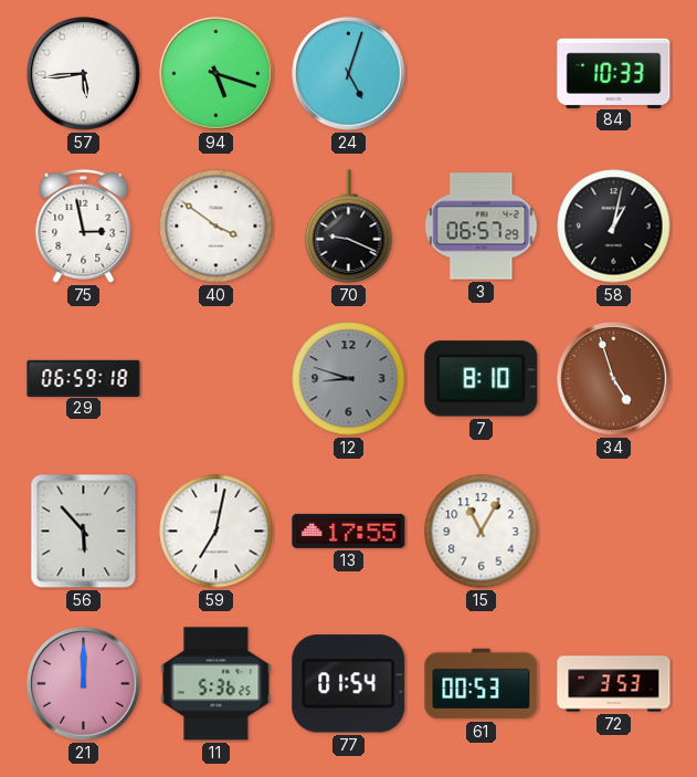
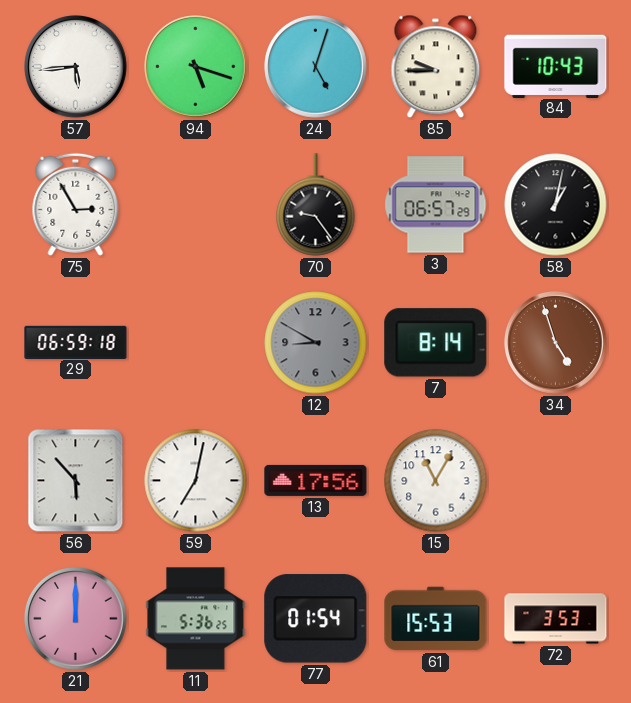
85: none -> 9:45
84: 10:33 -> 10:43
75: 2:58 -> 2:55
40: 3:51 -> none
70: 9:19 -> 9:24
12: 8:48 -> 8:50
7: 8:10 -> 8:14
13: 17:55 -> 17:56
61: 00:53 -> 15:53
